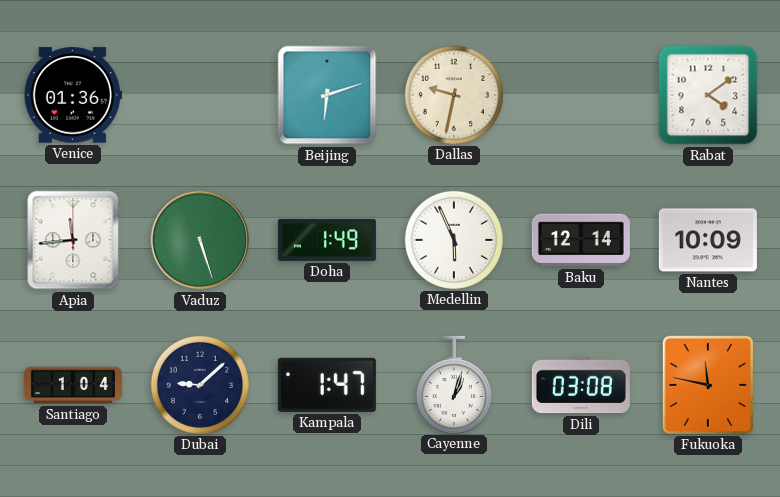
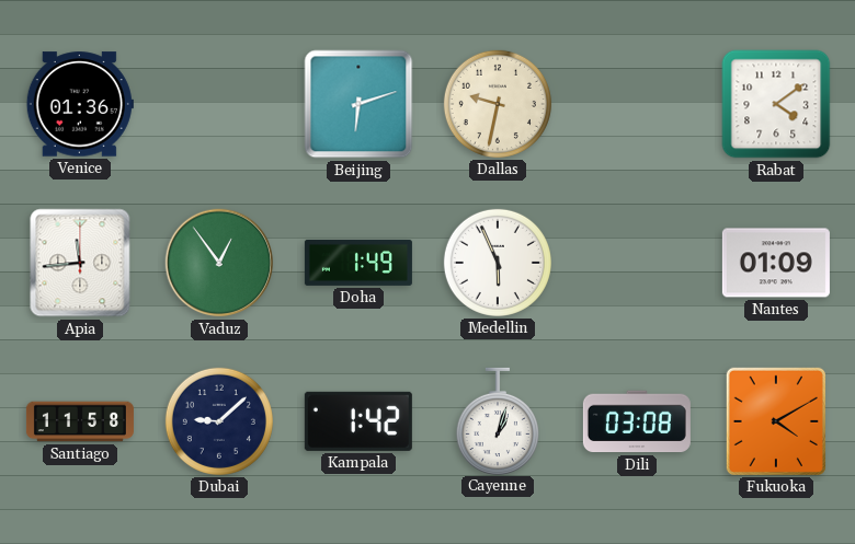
Vaduz: 5:27 -> 12:54
Baku: 12:14 -> none
Nantes: 10:09 -> 01:09
Santiago: 1:04 -> 11:58
Kampala: 1:47 -> 1:42
Fukuoka: 11:47 -> 4:10
